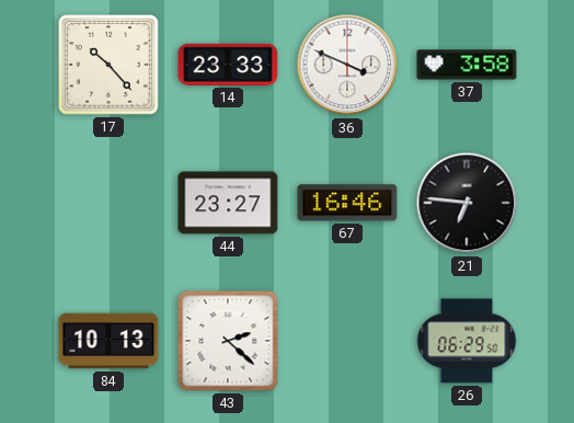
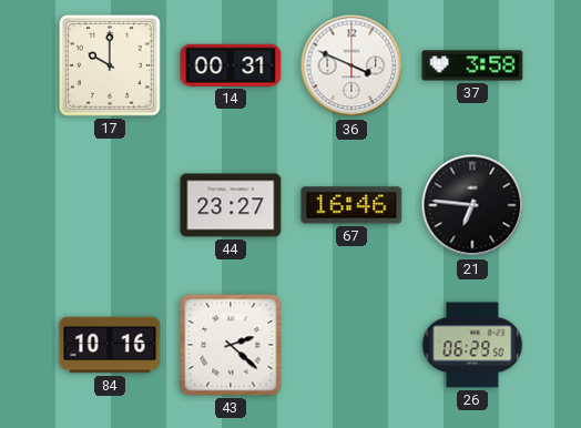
17: 10:23 -> 10:00
14: 23:33 -> 00:31
84: 10:13 -> 10:16
